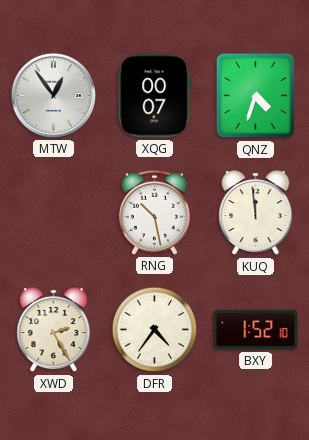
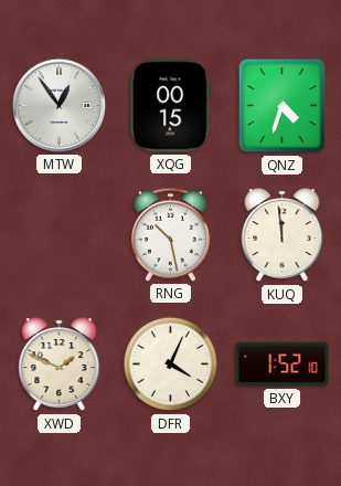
XQG: 00:07 -> 00:15
XWD: 2:25 -> 1:49
DFR: 4:36 -> 4:04
